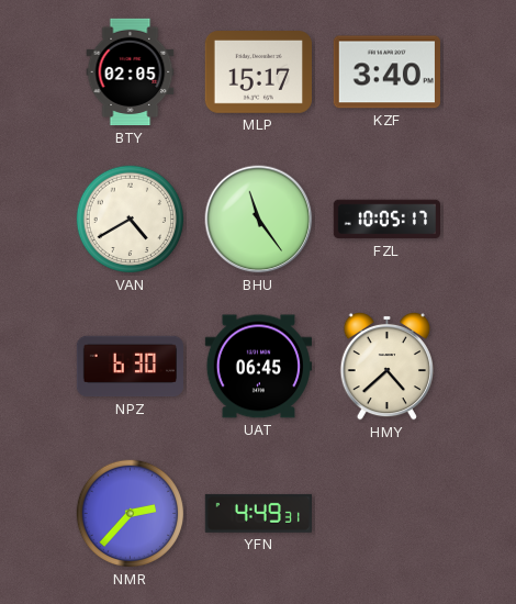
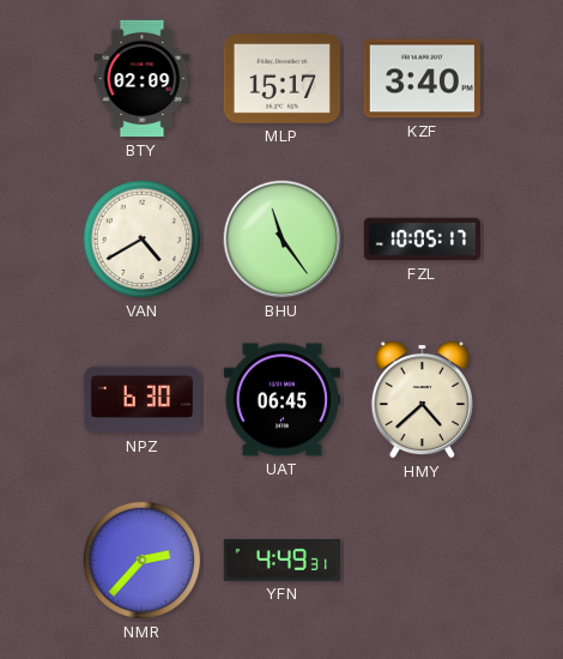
BTY: 02:05 -> 02:09
